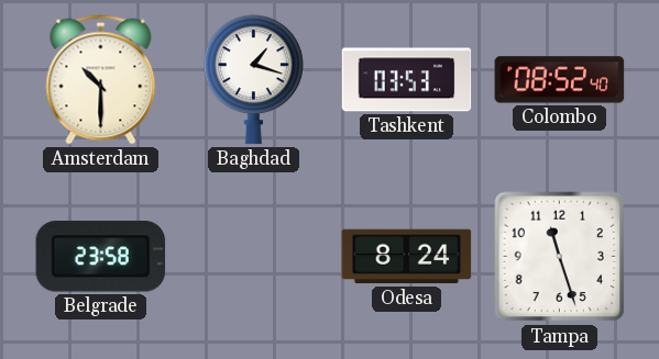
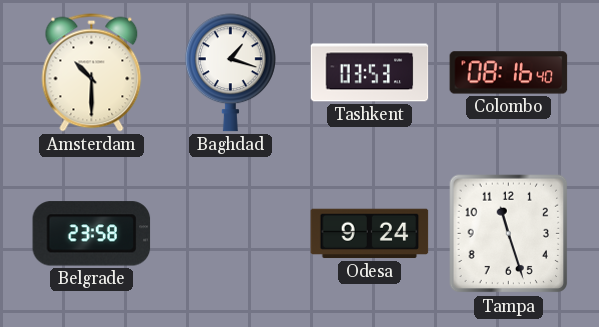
Colombo: 08:52 -> 08:16
Odesa: 8:24 -> 9:24
